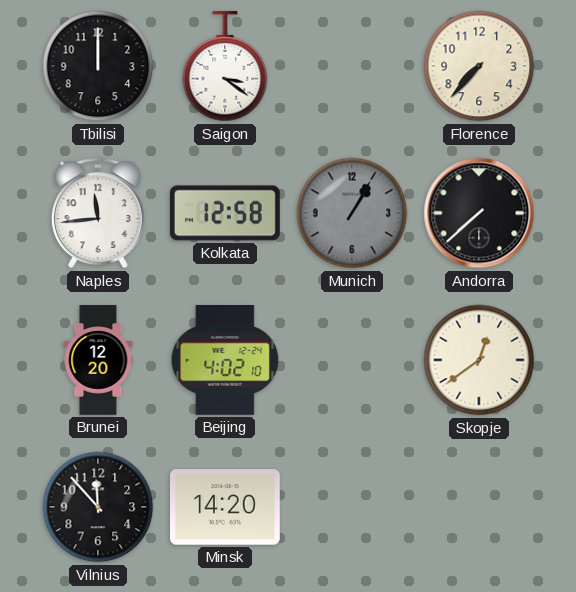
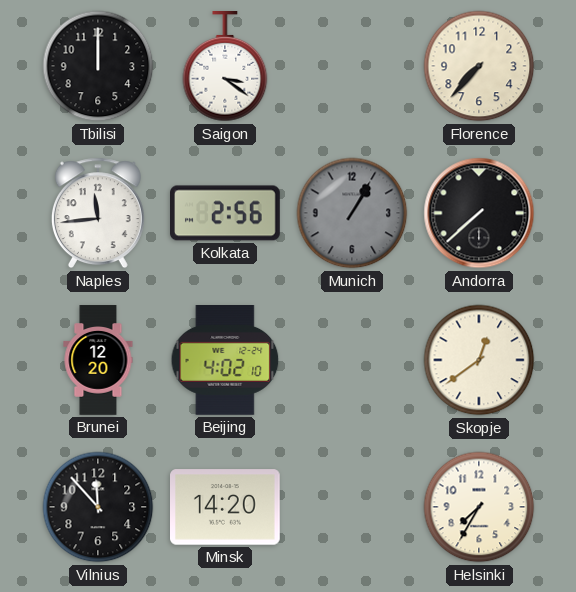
Kolkata: 12:58 -> 2:56
Helsinki: none -> 7:35
